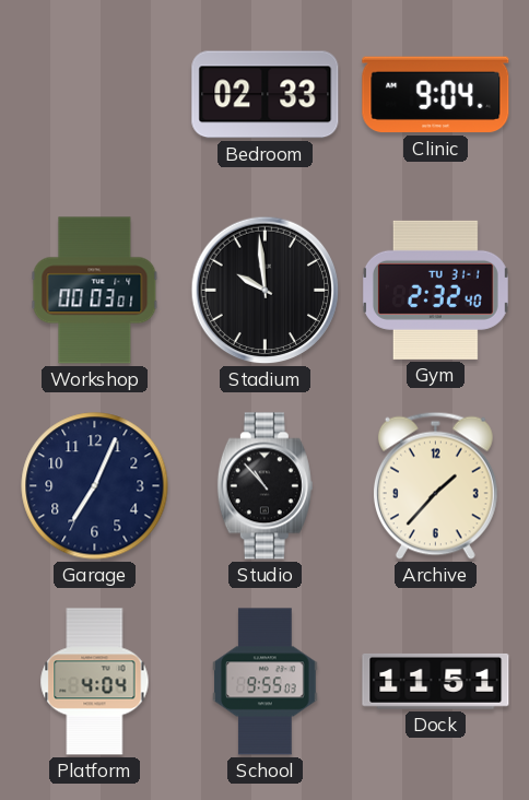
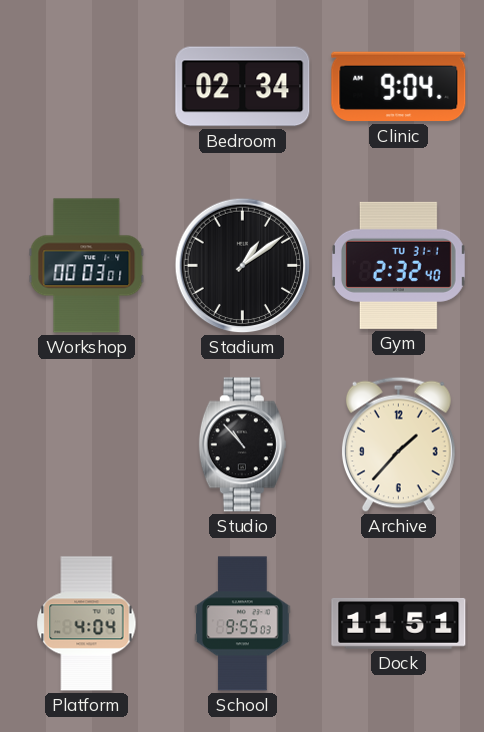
Bedroom: 02:33 -> 02:34
Stadium: 9:59 -> 1:09
Garage: 7:04 -> none
